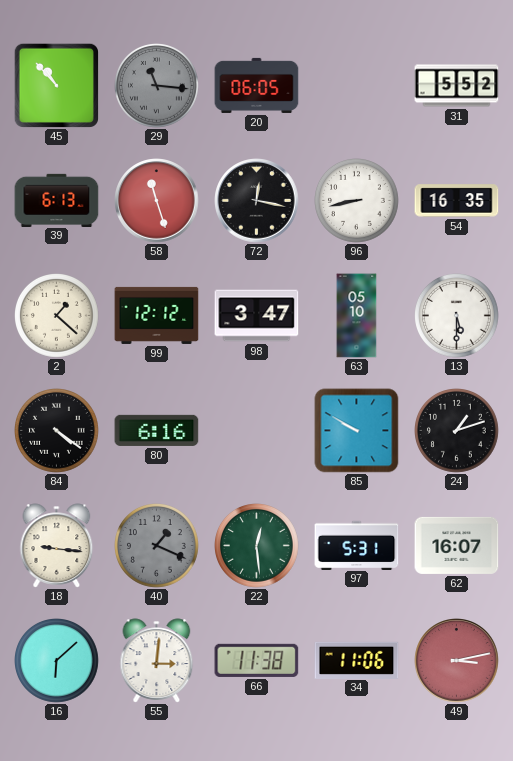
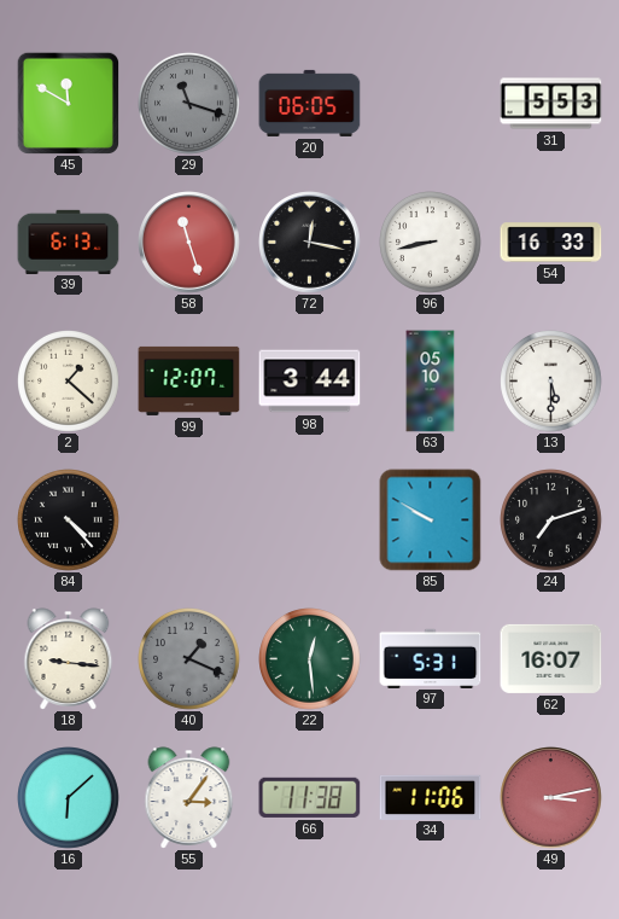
45: 10:53 -> 11:50
29: 11:16 -> 11:18
31: 5:52 -> 5:53
54: 16:35 -> 16:33
99: 12:12 -> 12:07
98: 3:47 -> 3:44
84: 4:21 -> 4:23
80: 6:16 -> none
24: 1:12 -> 7:12
55: 3:01 -> 3:06
